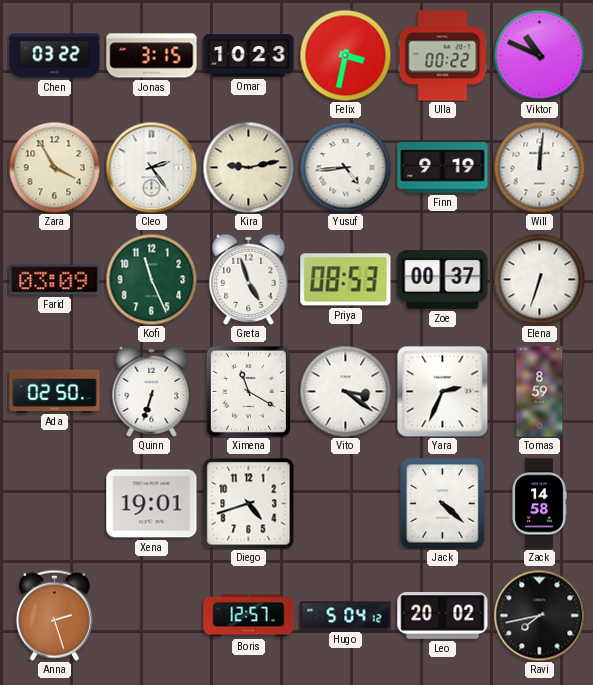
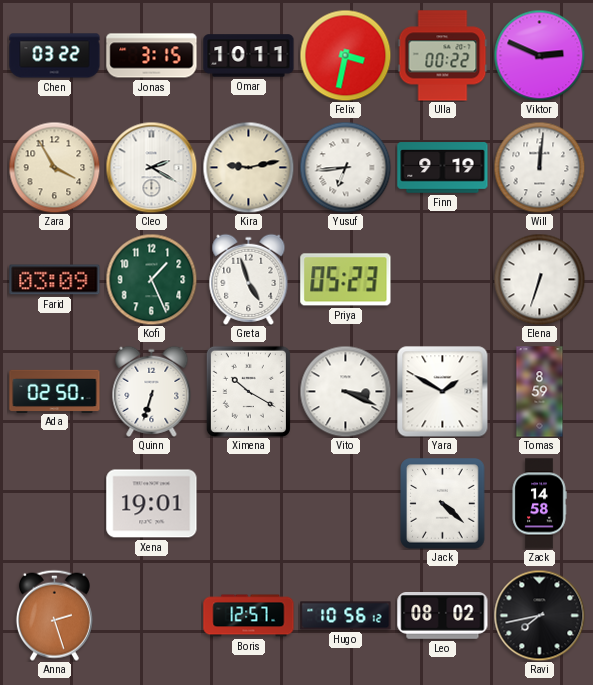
Omar: 10:23 -> 10:11
Viktor: 10:49 -> 2:49
Cleo: 2:24 -> 2:20
Yusuf: 4:44 -> 6:44
Kofi: 11:26 -> 1:26
Priya: 08:53 -> 05:23
Zoe: 00:37 -> none
Ximena: 11:20 -> 10:20
Vito: 3:21 -> 3:19
Yara: 2:34 -> 1:50
Diego: 4:42 -> none
Hugo: 5:04 -> 10:56
Leo: 20:02 -> 08:02
